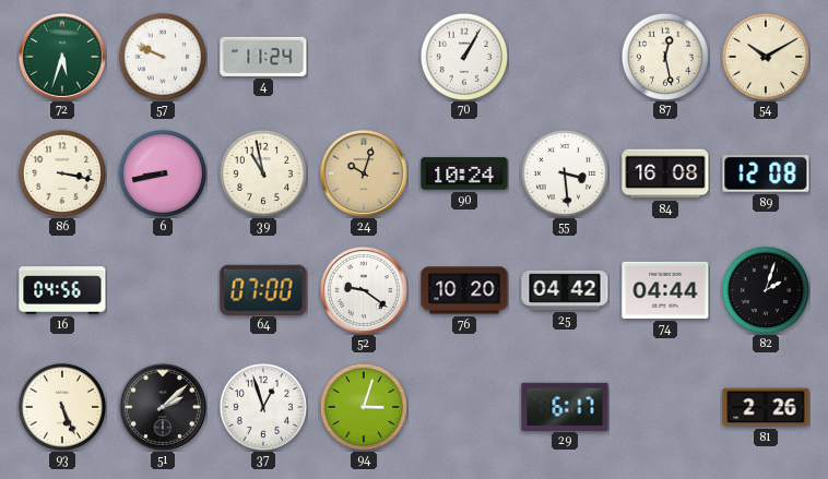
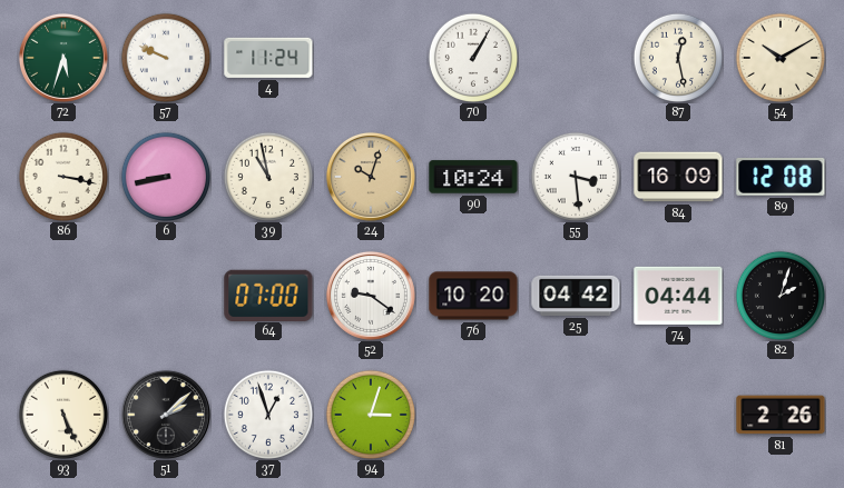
84: 16:08 -> 16:09
16: 04:56 -> none
29: 6:17 -> none
